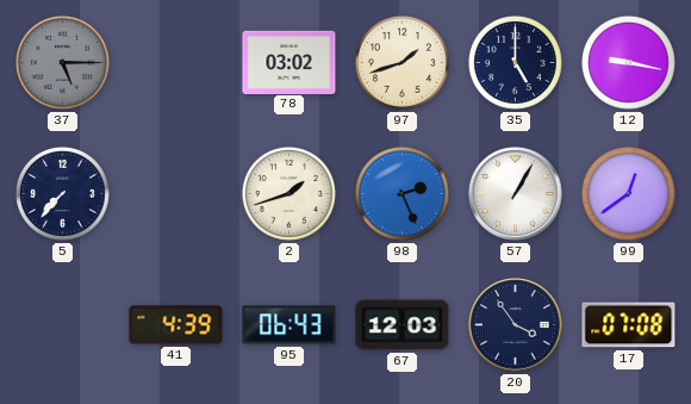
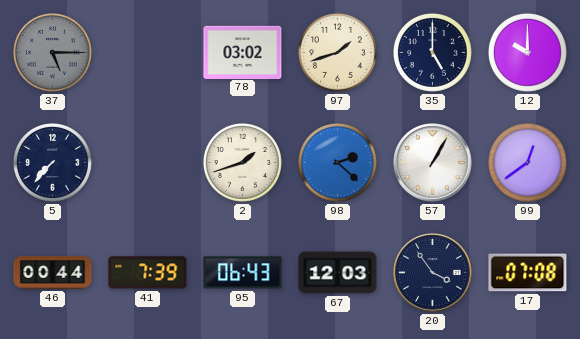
12: 9:17 -> 10:00
98: 2:26 -> 2:22
46: none -> 00:44
41: 4:39 -> 7:39
